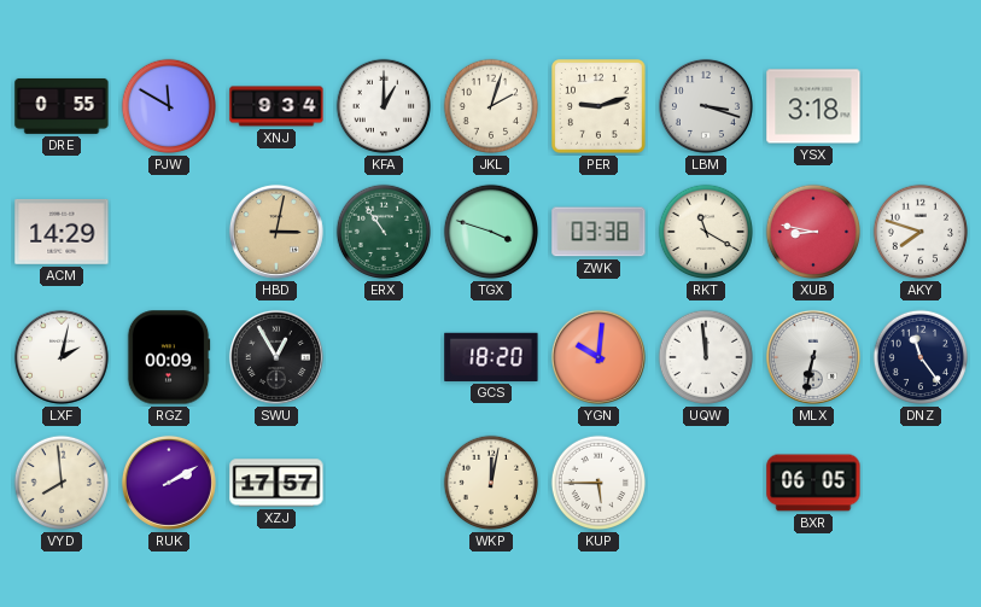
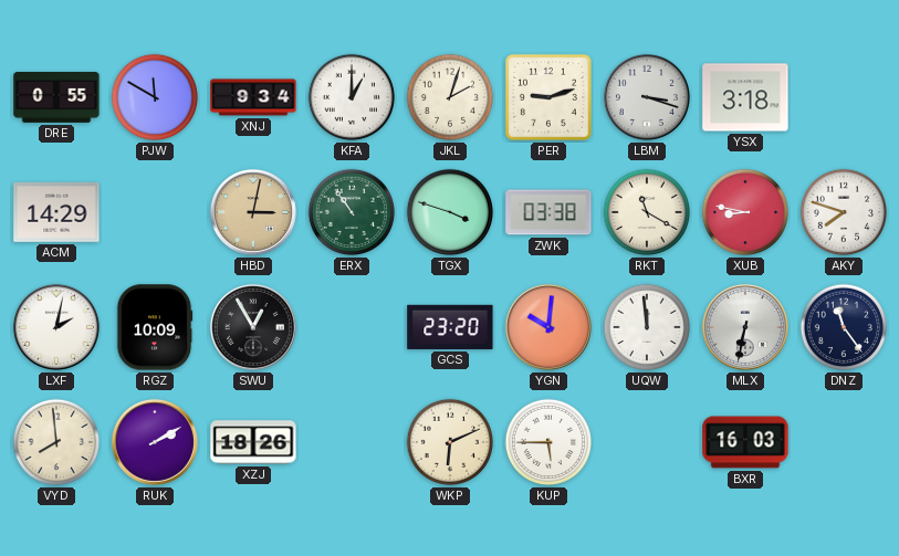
RGZ: 00:09 -> 10:09
GCS: 18:20 -> 23:20
XZJ: 17:57 -> 18:26
WKP: 12:02 -> 6:11
BXR: 06:05 -> 16:03
